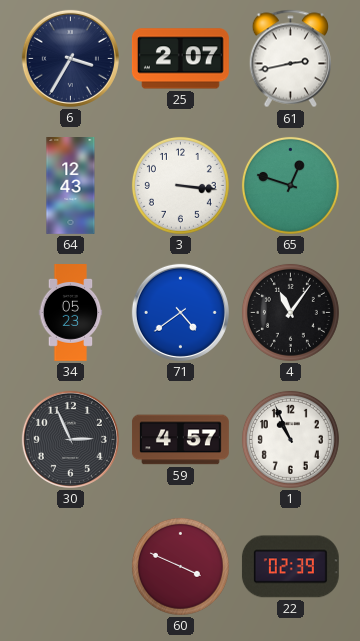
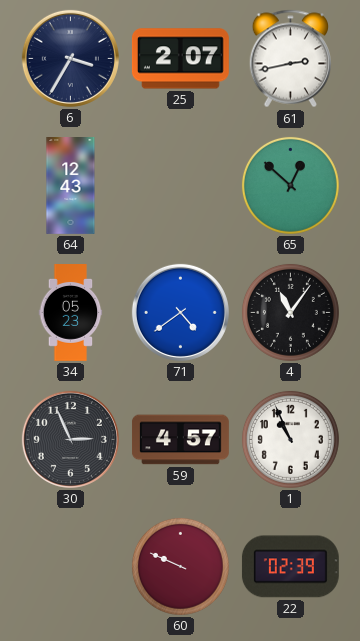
3: 3:16 -> none
65: 12:48 -> 12:52
60: 3:49 -> 9:49
